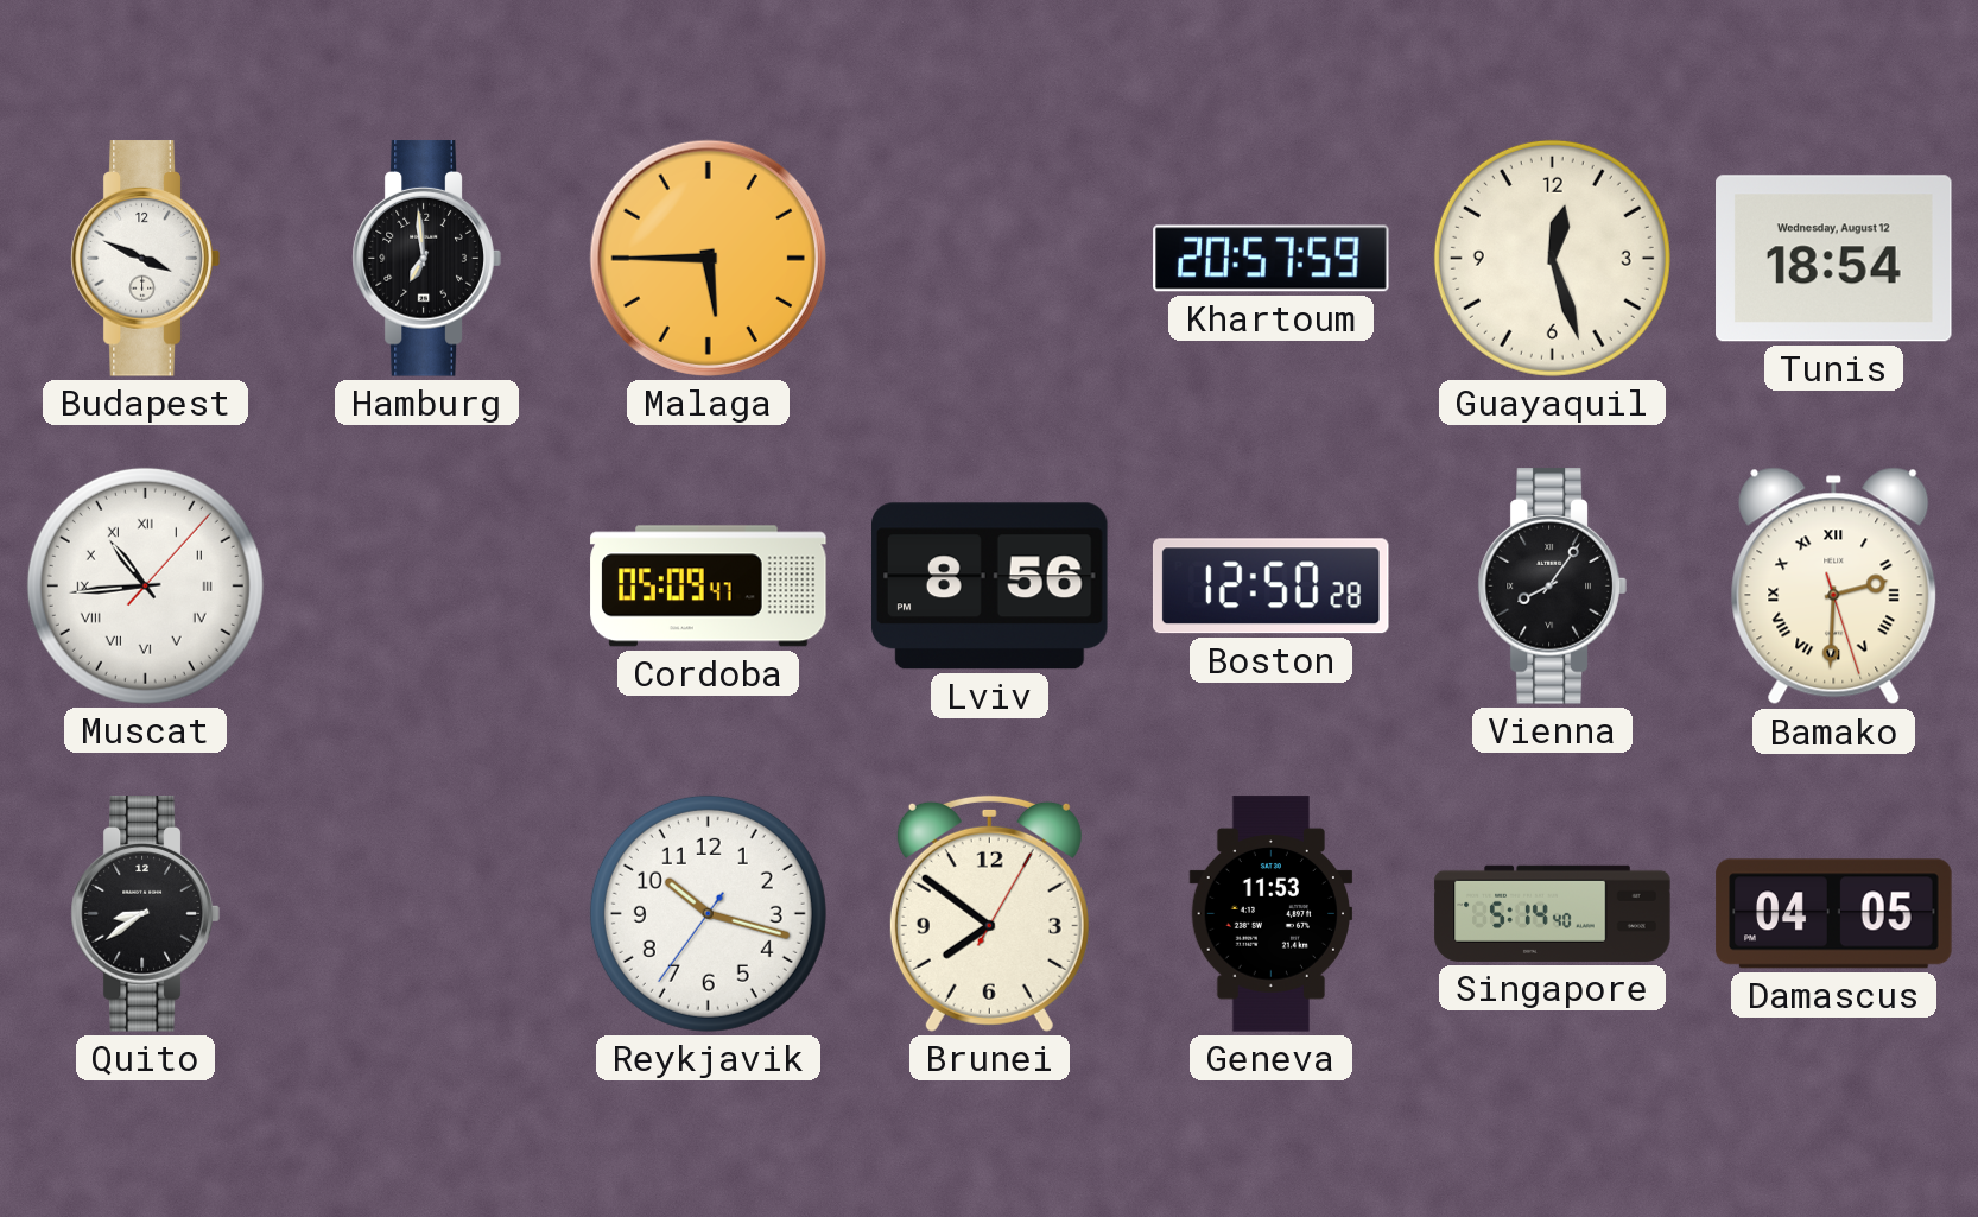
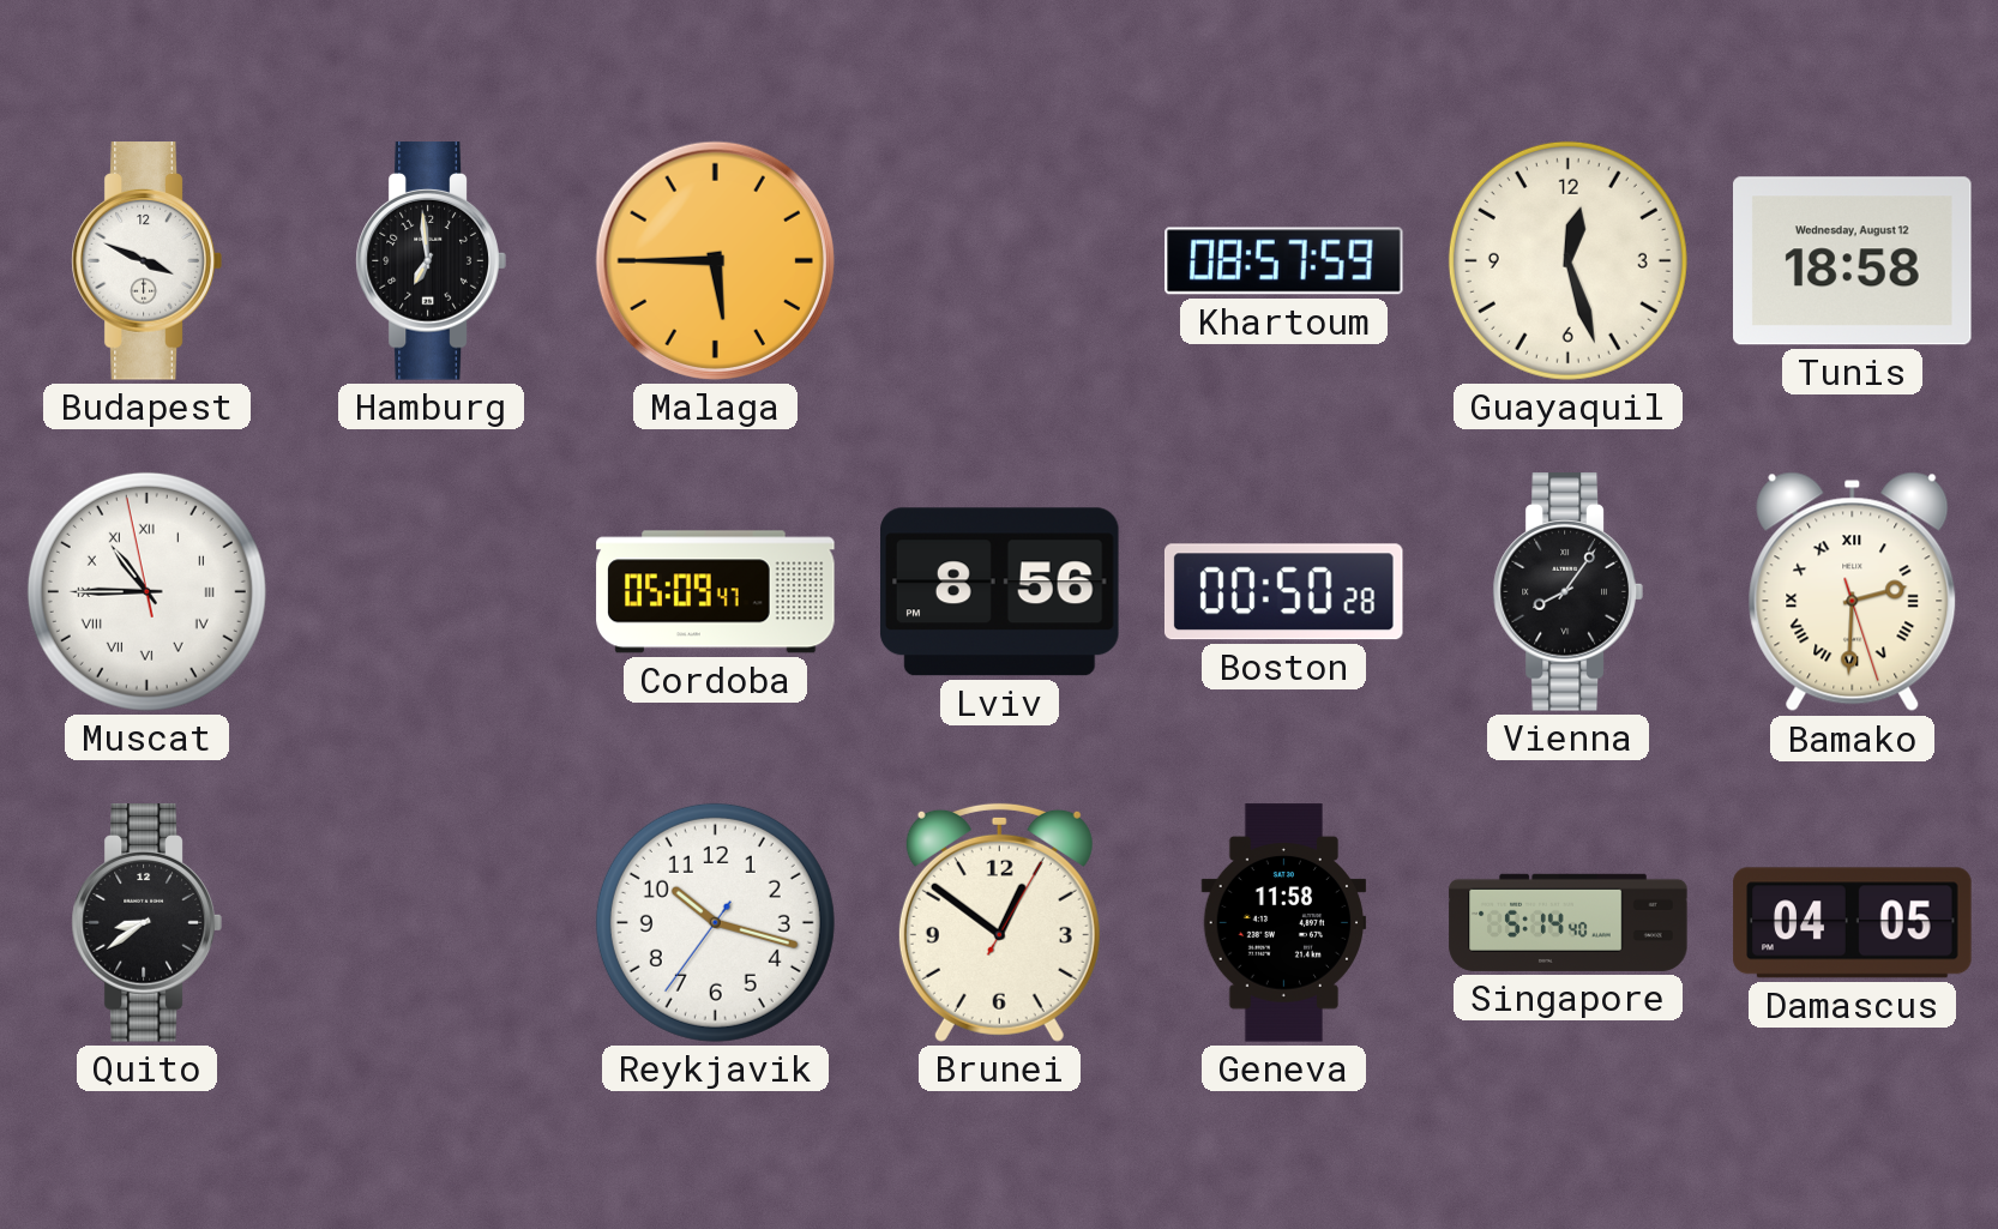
Khartoum: 20:57 -> 08:57
Tunis: 18:54 -> 18:58
Muscat: 10:44:07 -> 10:44:58
Boston: 12:50 -> 00:50
Brunei: 7:51 -> 12:51
Geneva: 11:53 -> 11:58
